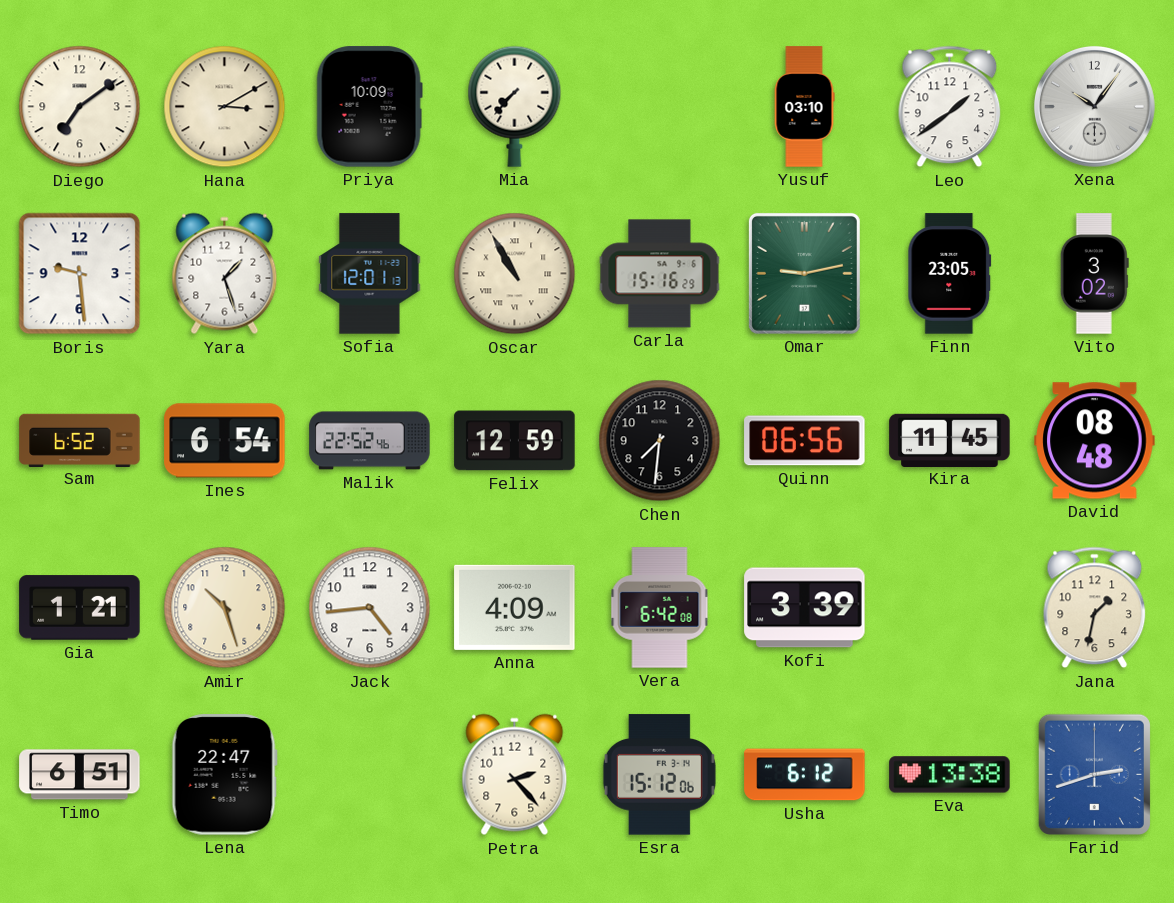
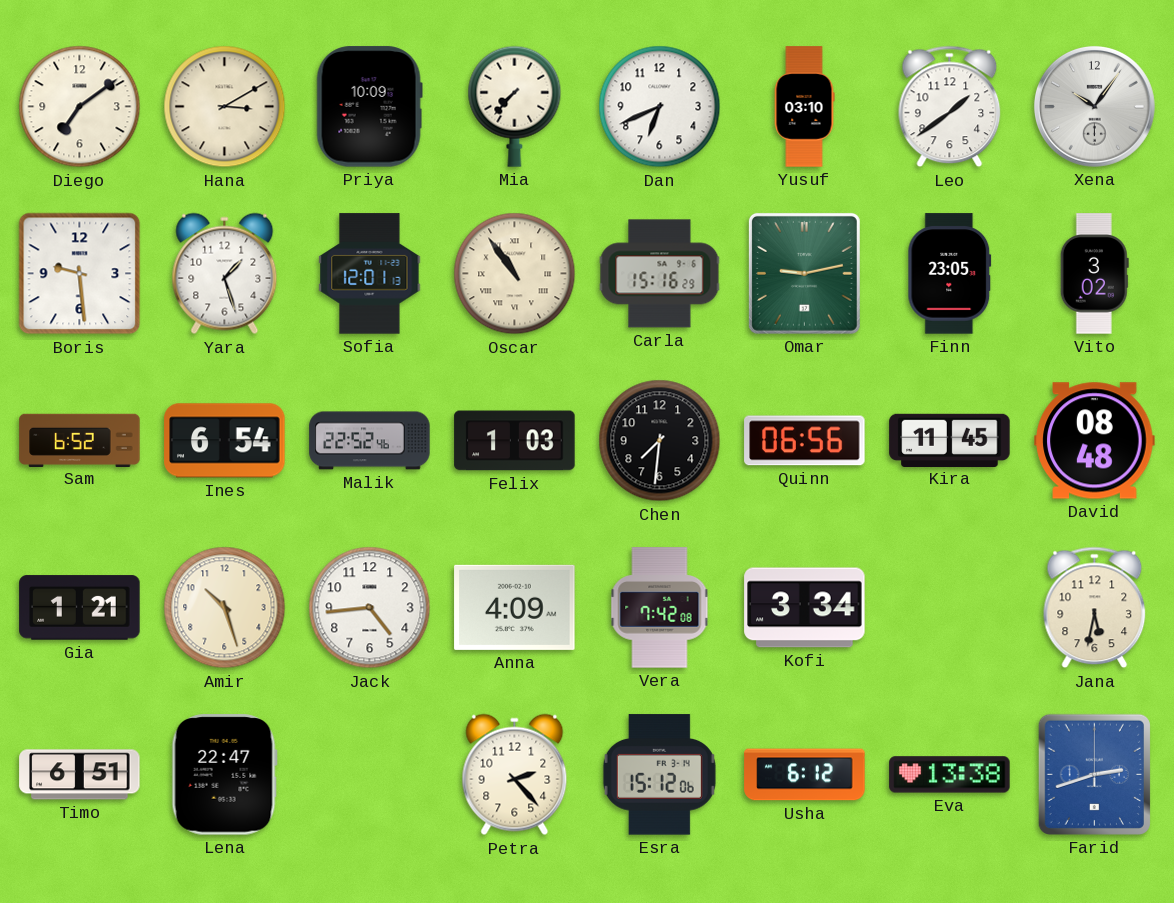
Dan: none -> 6:41
Oscar: 10:55 -> 10:54
Felix: 12:59 -> 1:03
Vera: 6:42 -> 7:42
Kofi: 3:39 -> 3:34
Jana: 1:32 -> 5:32
